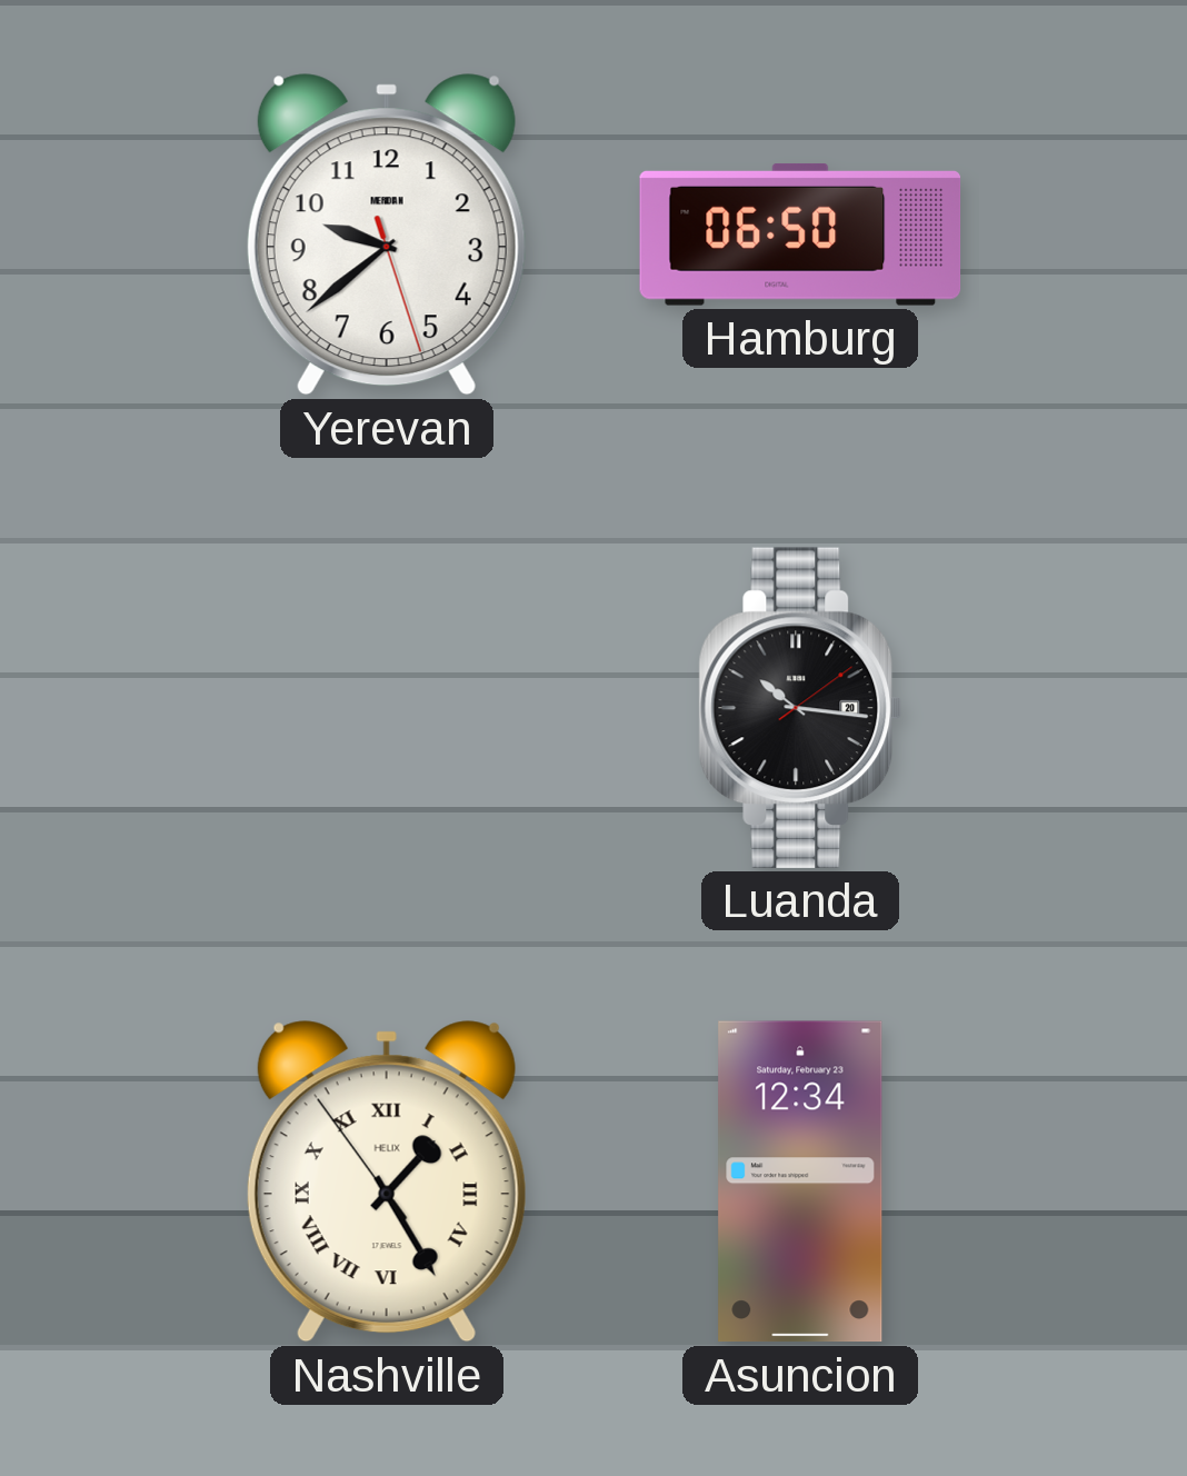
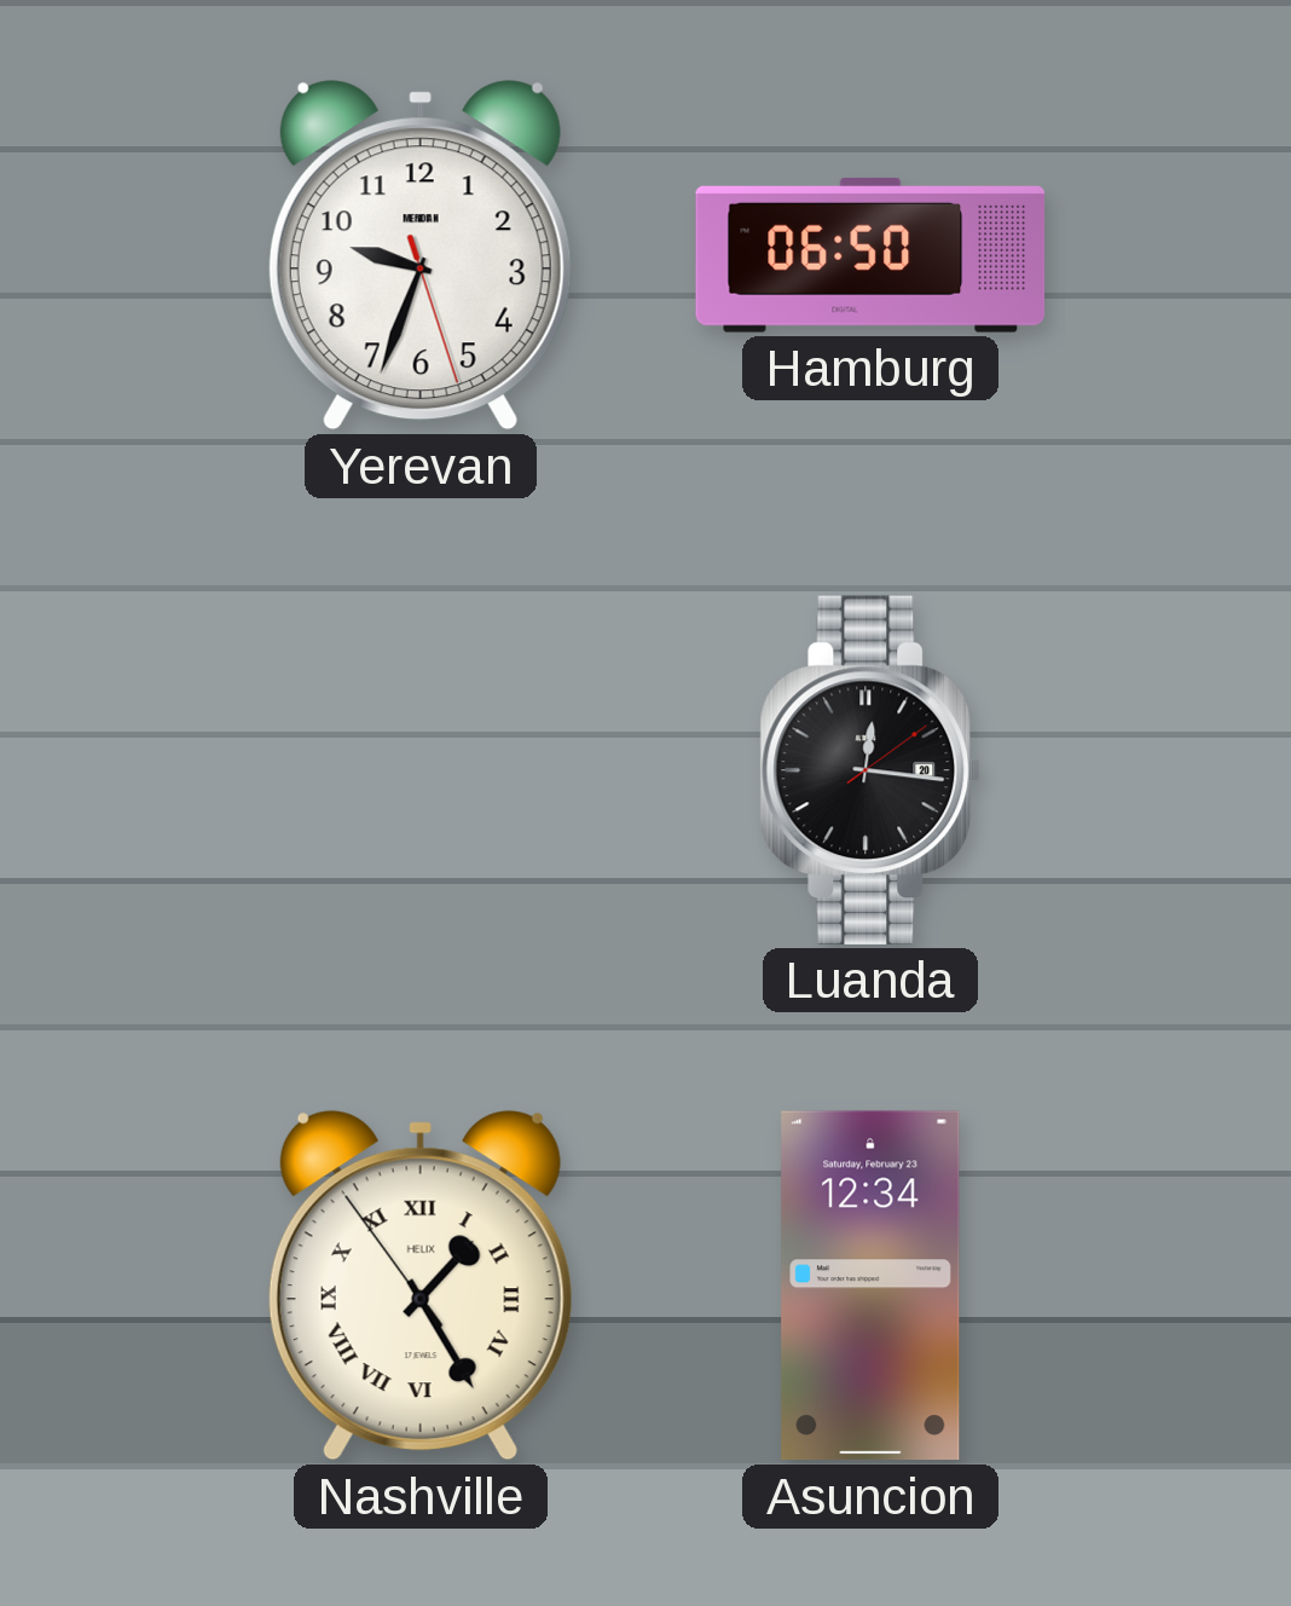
Yerevan: 9:38 -> 9:33
Luanda: 10:16 -> 12:16
